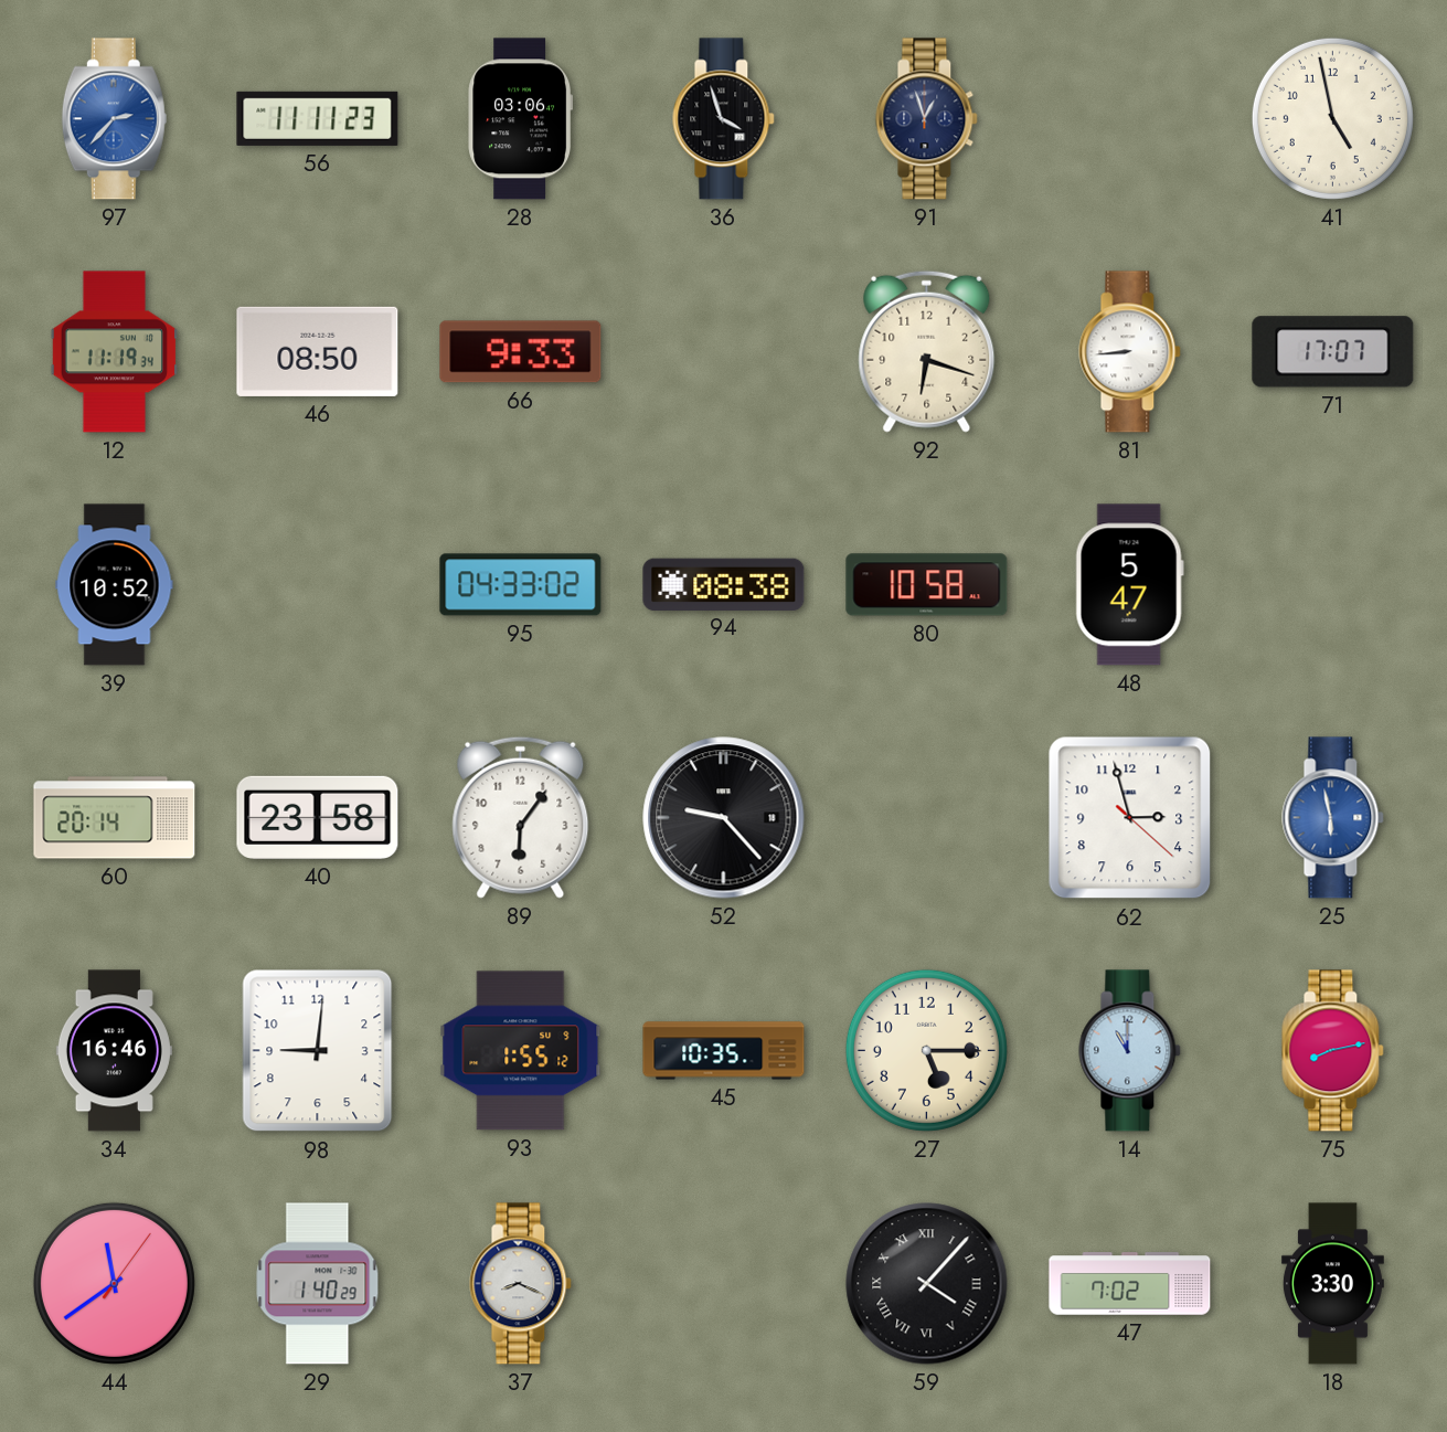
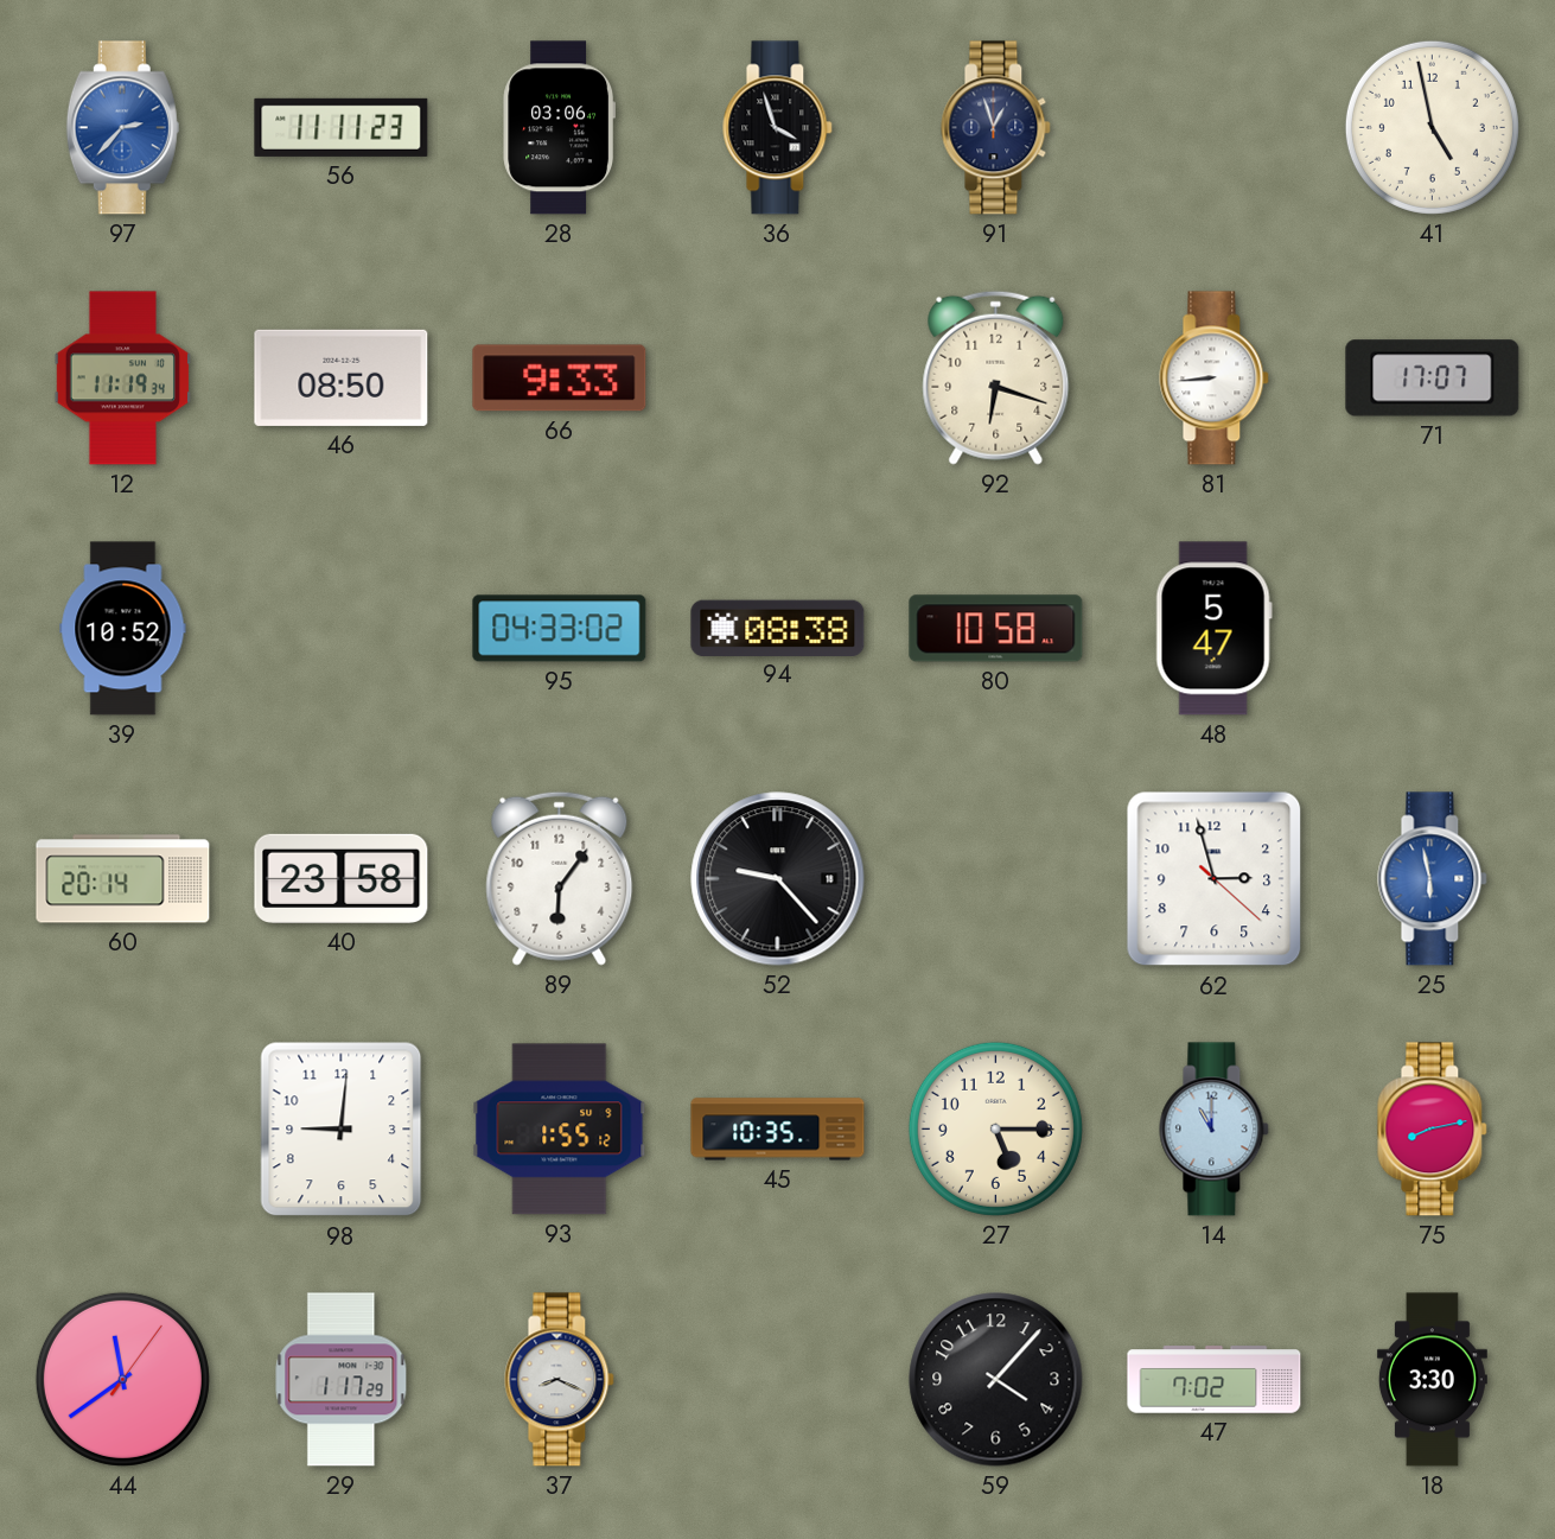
34: 16:46 -> none
29: 1:40 -> 1:17
59 numerals: Roman -> Arabic
